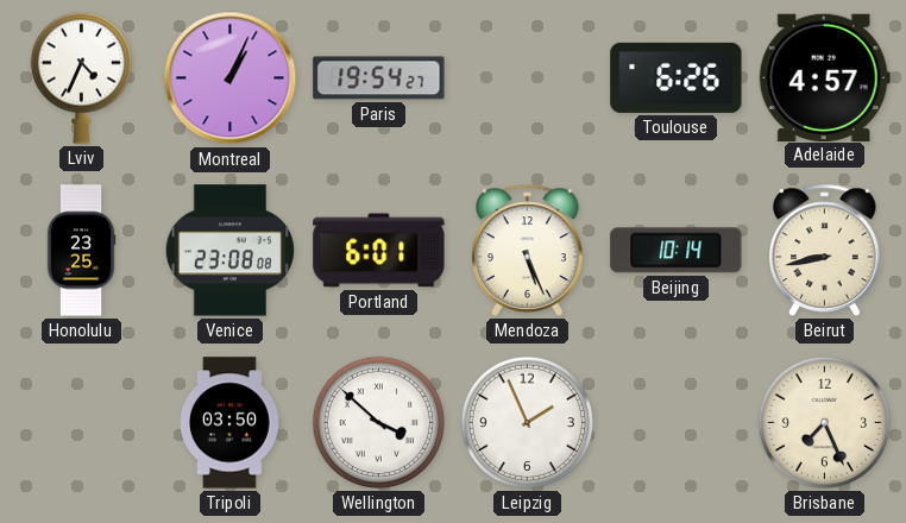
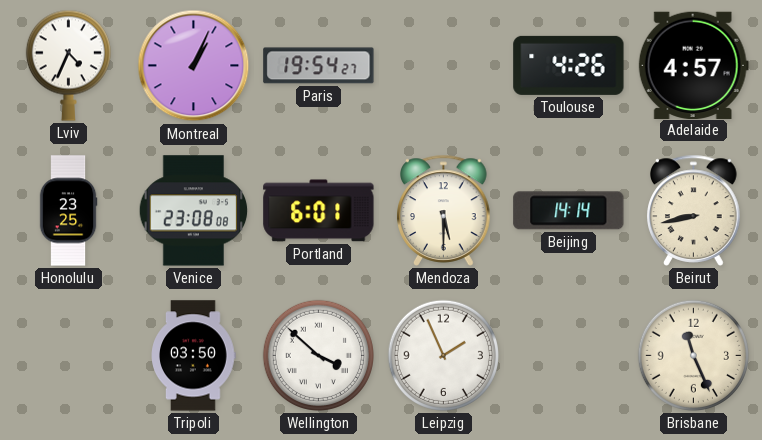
Toulouse: 6:26 -> 4:26
Mendoza: 5:26 -> 5:30
Beijing: 10:14 -> 14:14
Brisbane: 7:26 -> 11:26
